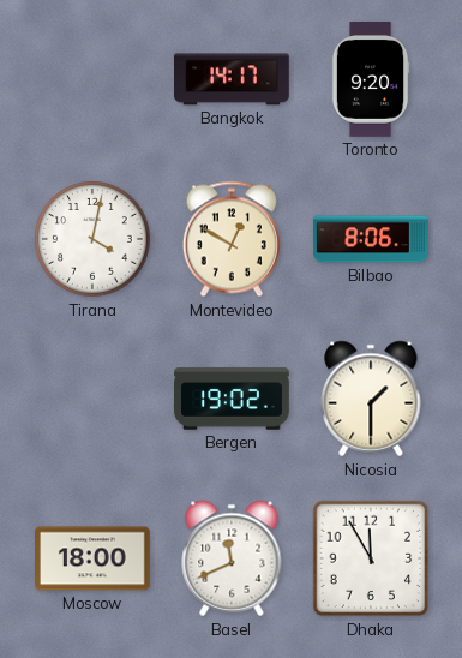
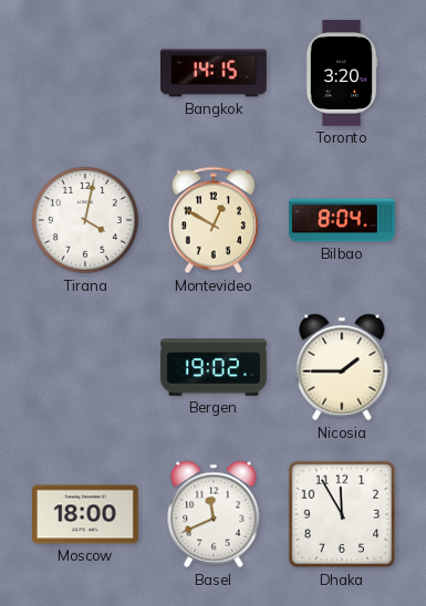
Bangkok: 14:17 -> 14:15
Toronto: 9:20 -> 3:20
Bilbao: 8:06 -> 8:04
Nicosia: 1:30 -> 1:45
